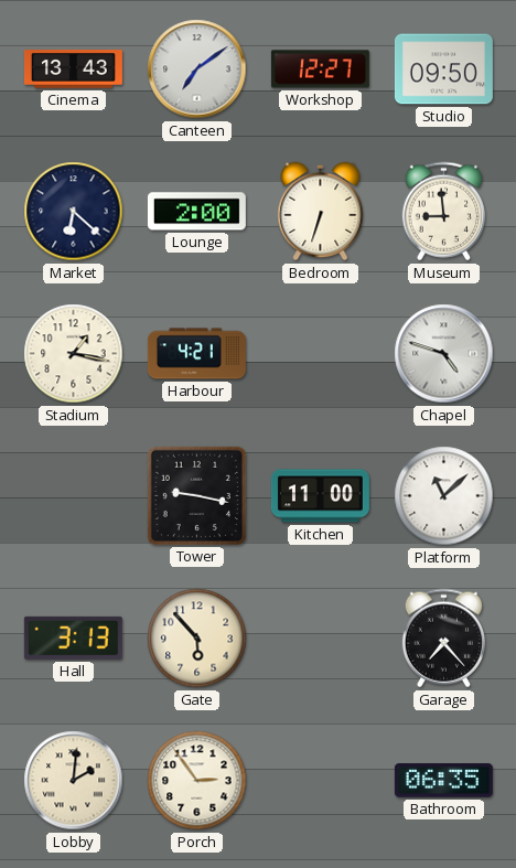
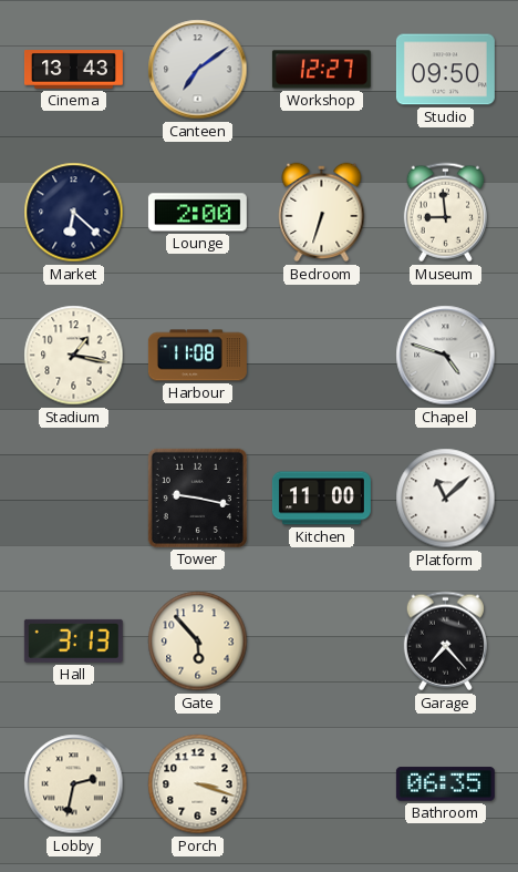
Harbour: 4:21 -> 11:08
Lobby: 2:01 -> 2:32
Porch: 2:54 -> 3:18
